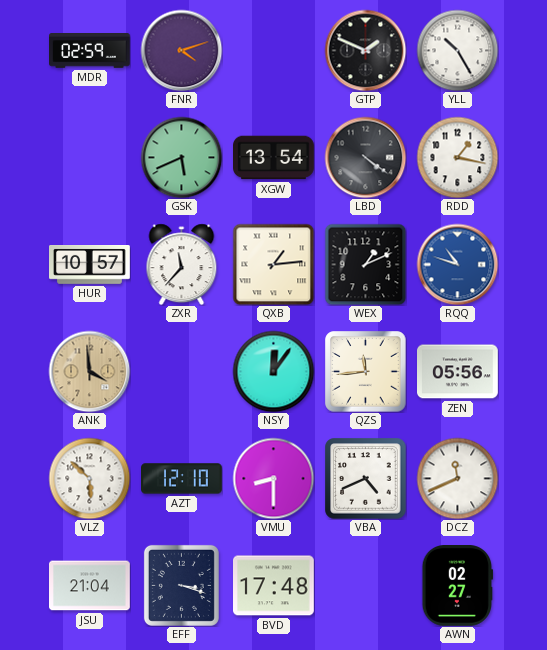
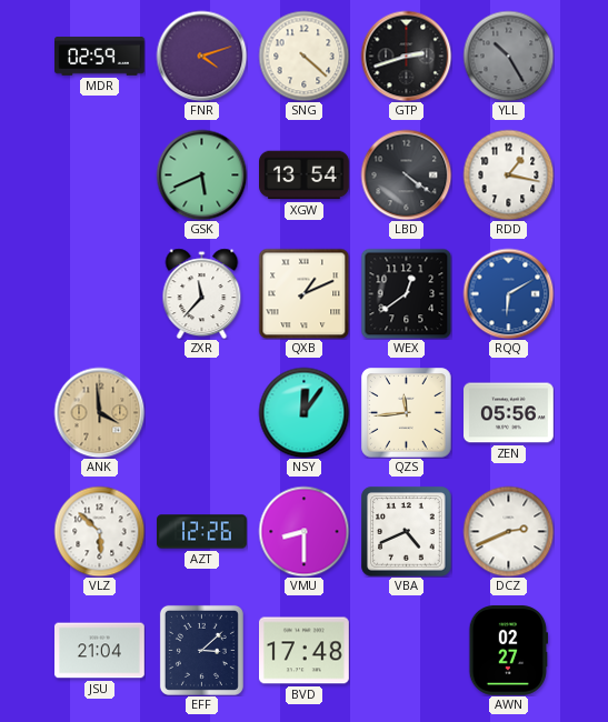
SNG: none -> 4:22
GTP: 1:49 -> 2:42
YLL dial: white -> grey
HUR: 10:57 -> none
QXB: 1:14 -> 1:11
WEX: 1:11 -> 12:39
RQQ: 10:48 -> 6:10
AZT: 12:10 -> 12:26
DCZ: 11:41 -> 2:41
EFF: 3:18 -> 3:08
